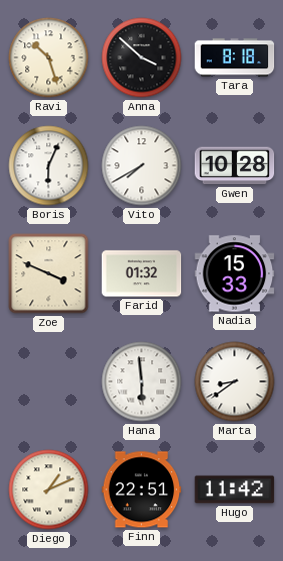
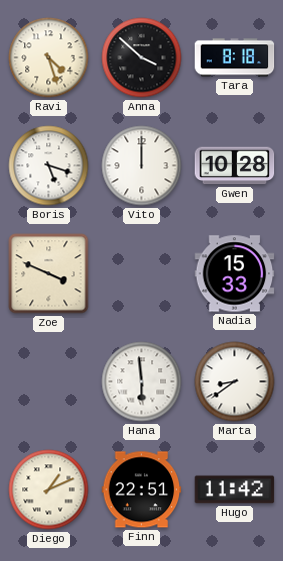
Ravi: 10:27 -> 4:27
Boris: 6:04 -> 5:18
Vito: 7:40 -> 12:00
Farid: 01:32 -> none
